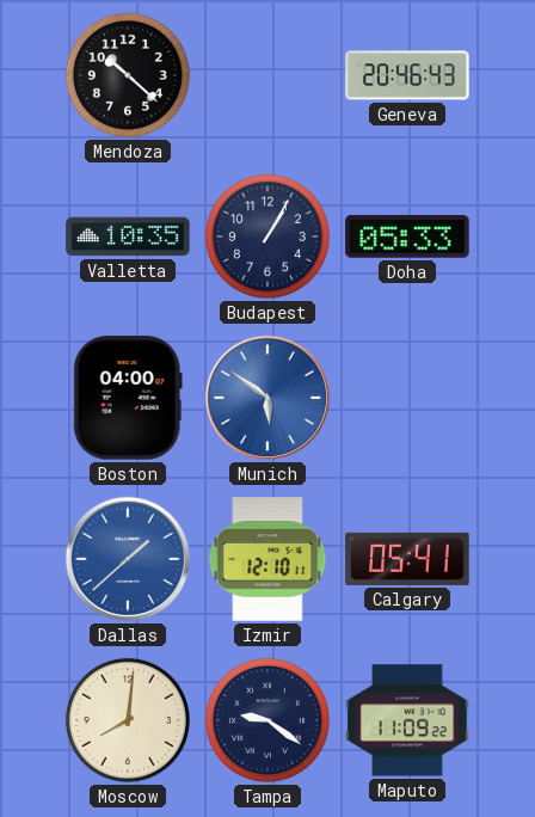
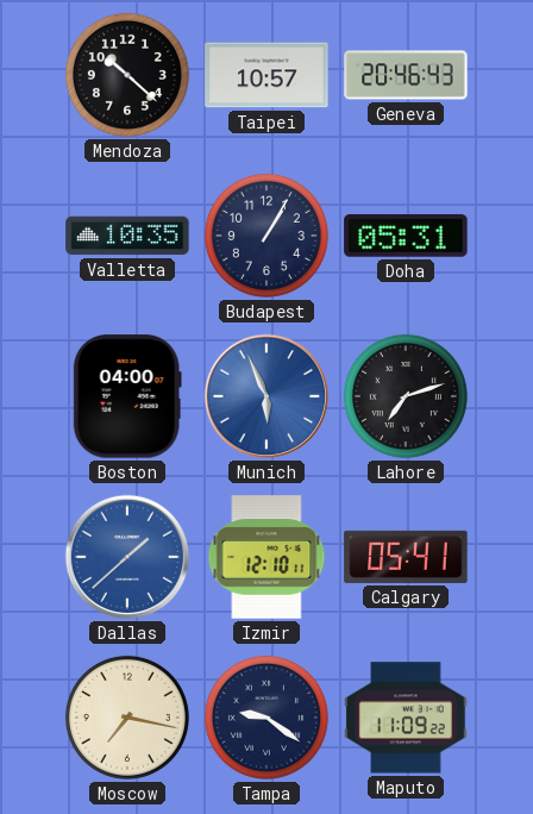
Taipei: none -> 10:57
Doha: 05:33 -> 05:31
Munich: 5:51 -> 5:56
Lahore: none -> 7:12
Moscow: 8:01 -> 7:17
